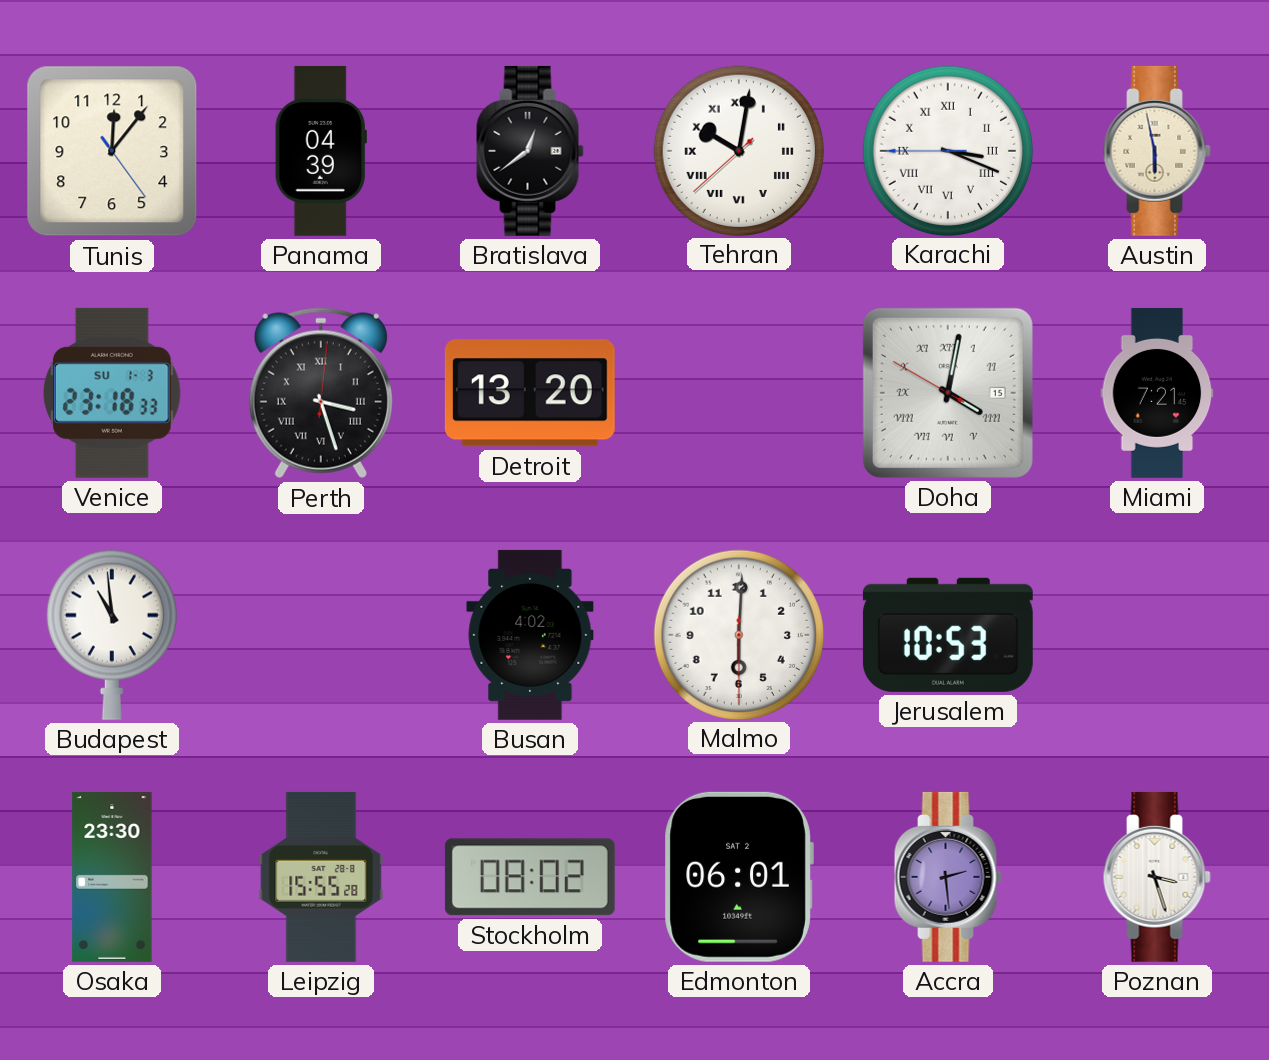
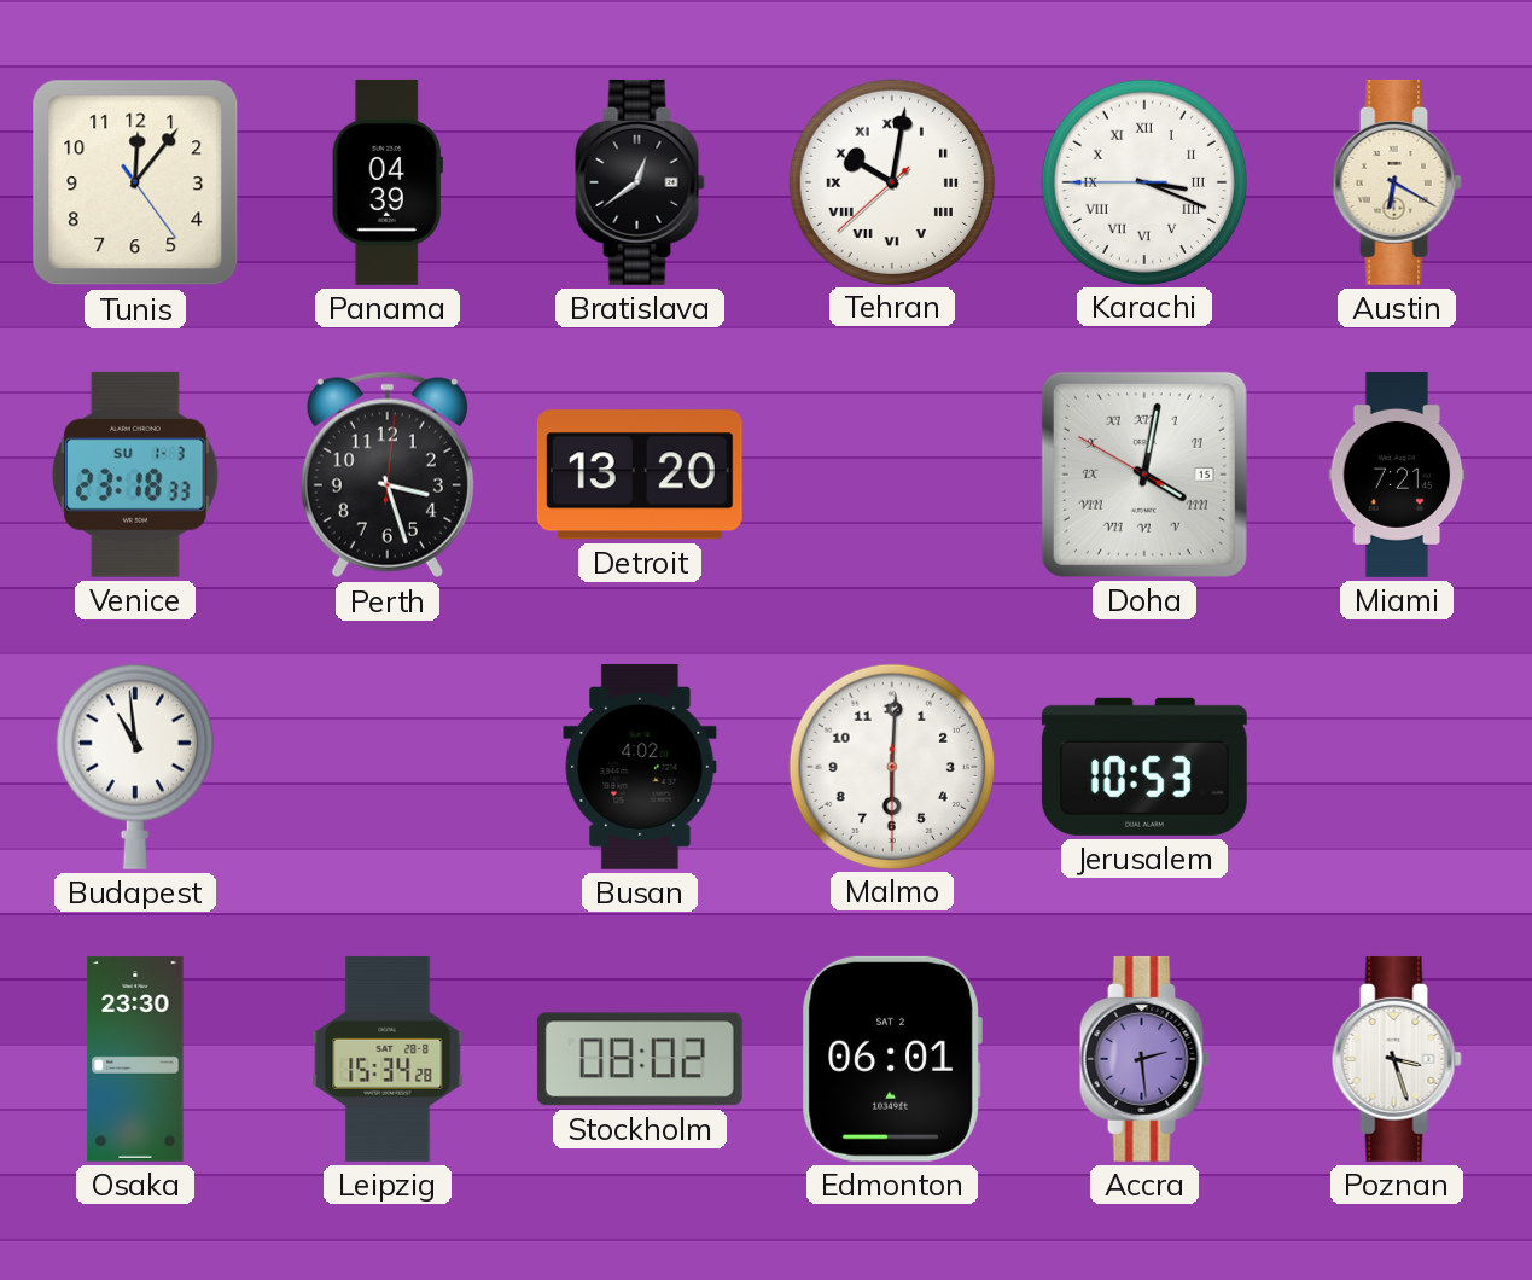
Austin: 5:58 -> 6:20
Perth numerals: Roman -> Arabic
Leipzig: 15:55 -> 15:34
